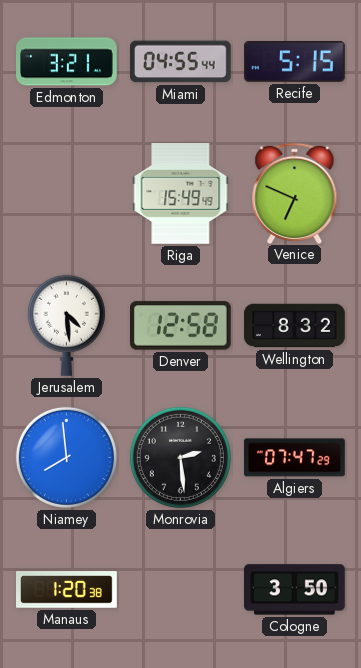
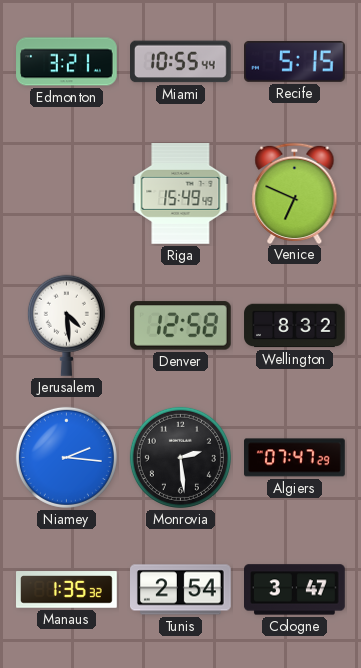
Miami: 04:55 -> 10:55
Niamey: 7:59 -> 2:16
Manaus: 1:20 -> 1:35
Tunis: none -> 2:54
Cologne: 3:50 -> 3:47
